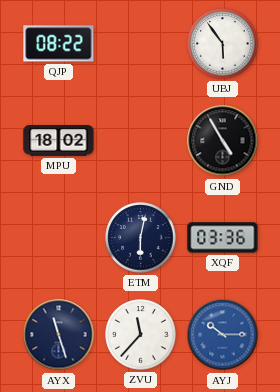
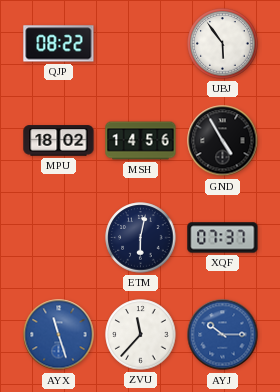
MSH: none -> 14:56
XQF: 03:36 -> 07:37
AYX dial: navy -> blue
